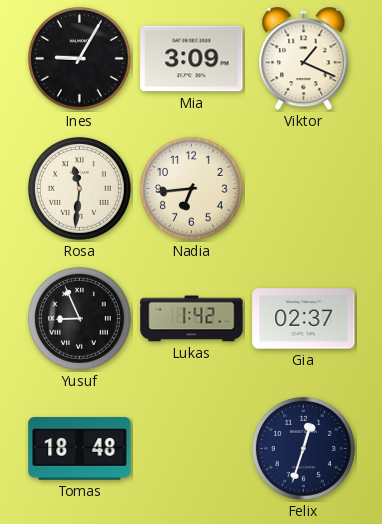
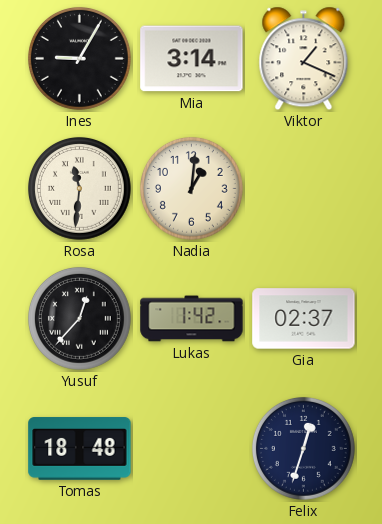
Mia: 3:09 -> 3:14
Nadia: 6:44 -> 1:01
Yusuf: 8:56 -> 12:37
